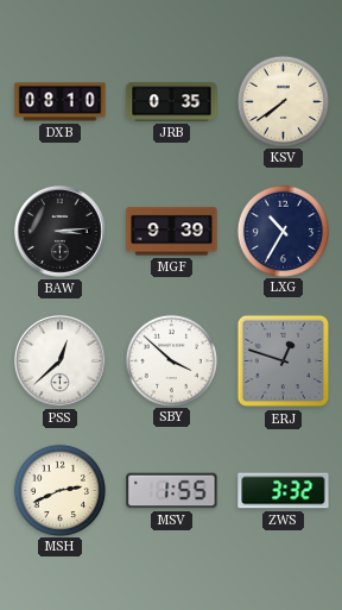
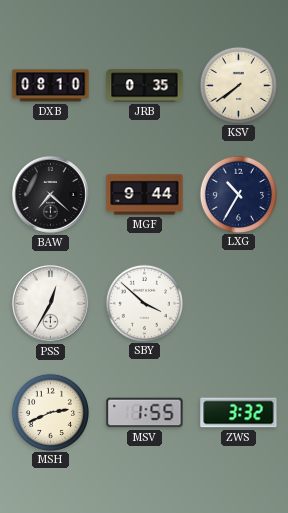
BAW: 3:14 -> 7:22
MGF: 9:39 -> 9:44
PSS: 12:38 -> 12:35
ERJ: 12:48 -> none
